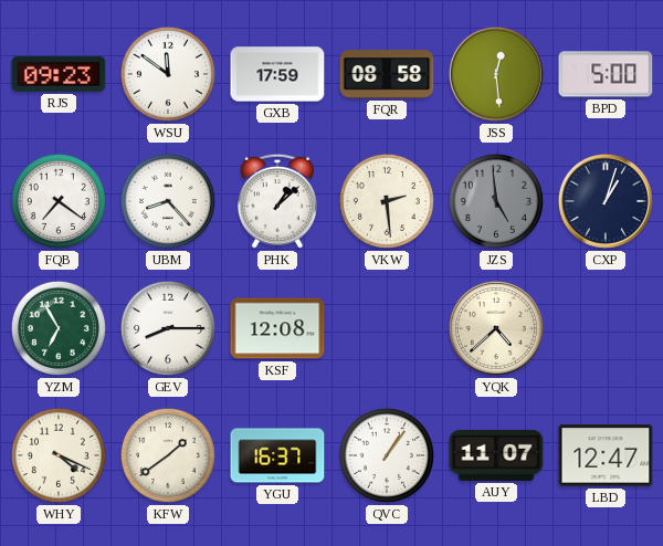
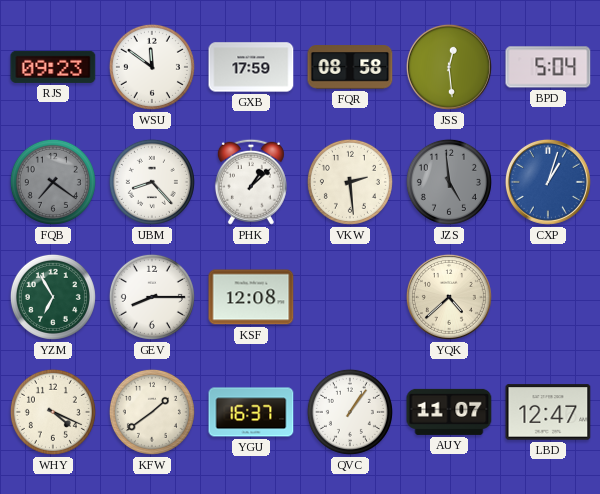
BPD: 5:00 -> 5:04
FQB dial: white -> grey
CXP dial: navy -> blue
